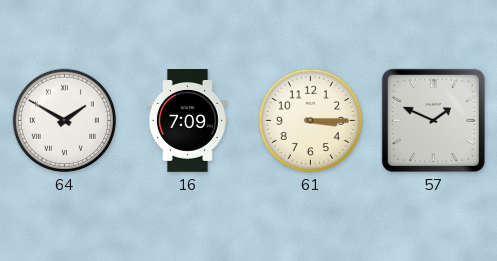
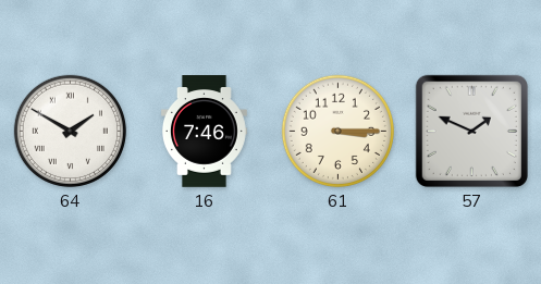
16: 7:09 -> 7:46
